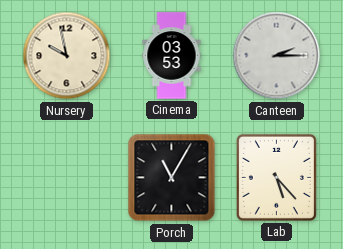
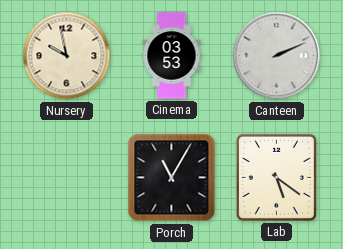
Canteen: 2:15 -> 2:11
Lab: 5:23 -> 5:21
